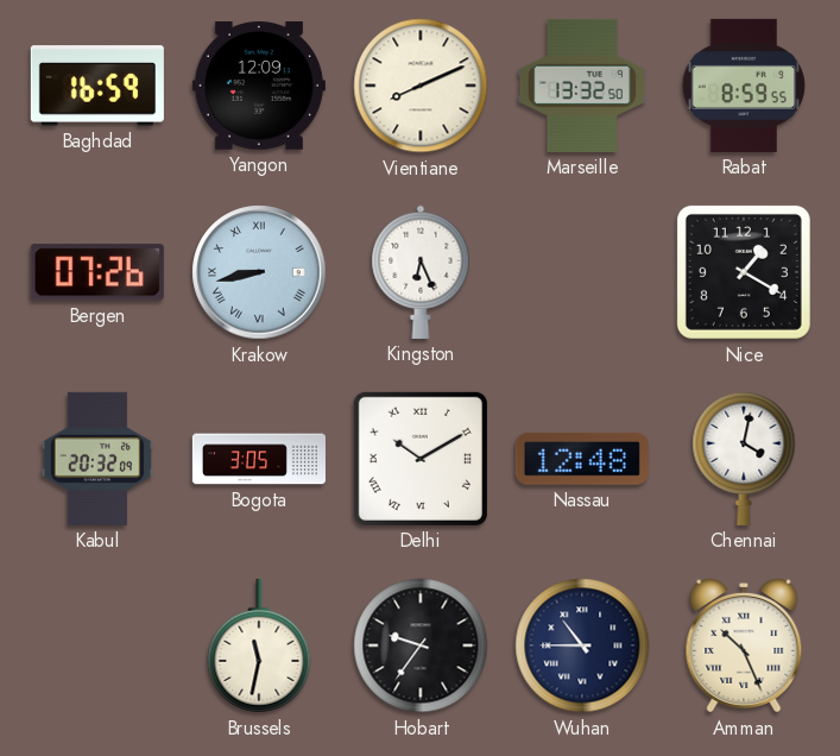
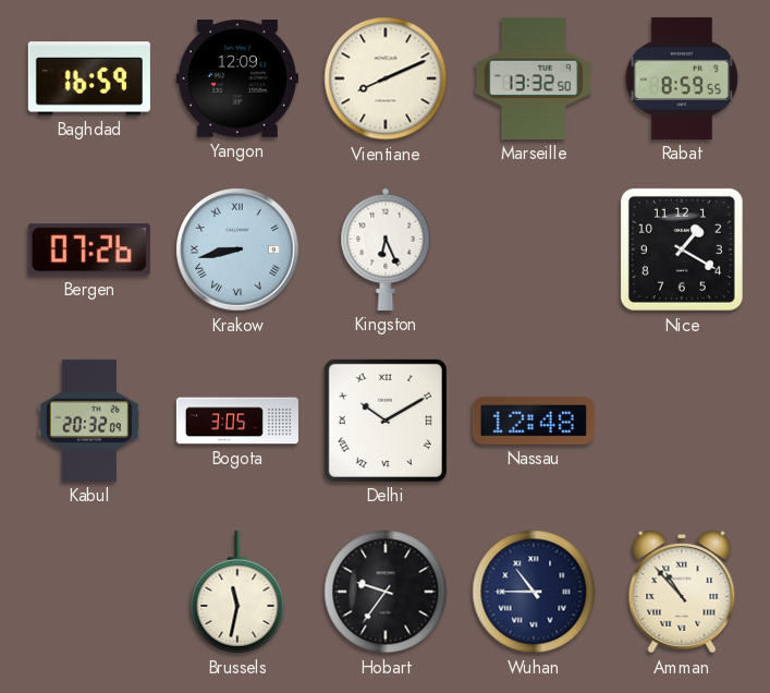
Chennai: 4:02 -> none
Amman: 10:26 -> 10:53
